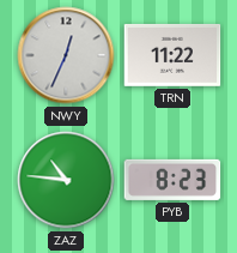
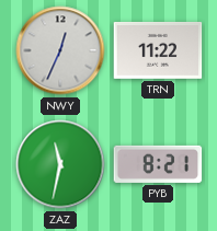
ZAZ: 10:46 -> 11:32
PYB: 8:23 -> 8:21
